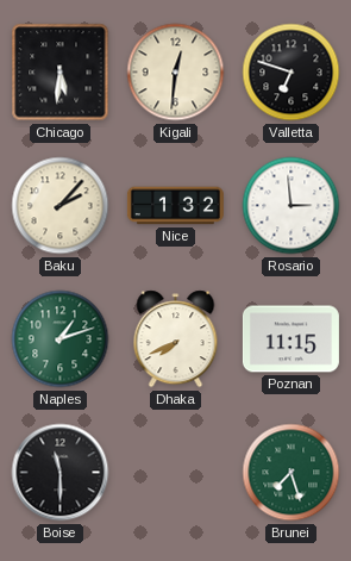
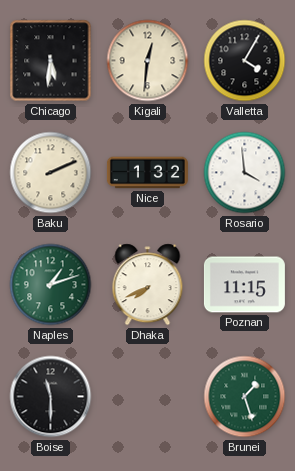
Valletta: 6:48 -> 4:05
Baku: 2:07 -> 2:11
Rosario: 2:59 -> 3:59
Brunei: 7:27 -> 1:27
